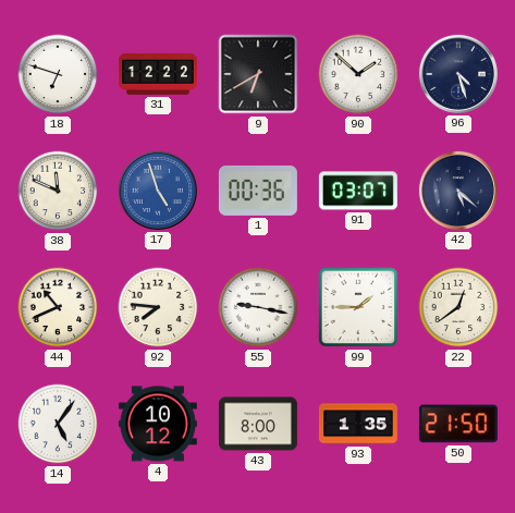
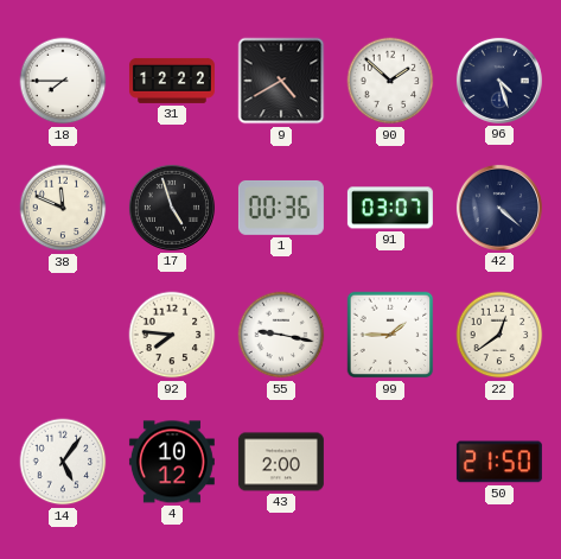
18: 6:48 -> 7:45
9: 6:40 -> 4:40
17 dial: blue -> black
42: 5:22 -> 4:22
44: 10:41 -> none
43: 8:00 -> 2:00
93: 1:35 -> none
